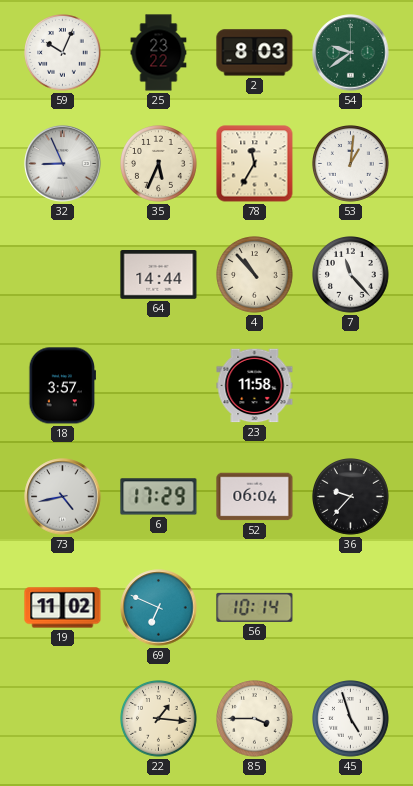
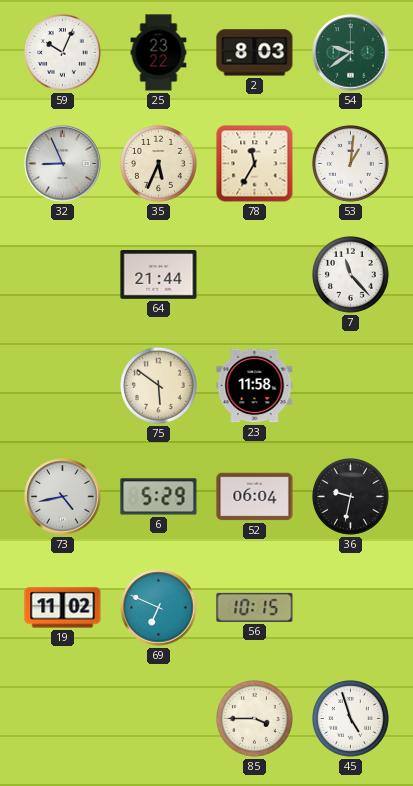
64: 14:44 -> 21:44
4: 10:53 -> none
18: 3:57 -> none
75: none -> 5:51
6: 17:29 -> 5:29
36: 9:37 -> 9:32
56: 10:14 -> 10:15
22: 1:16 -> none
